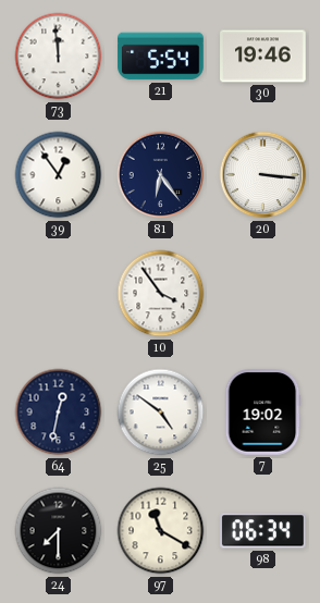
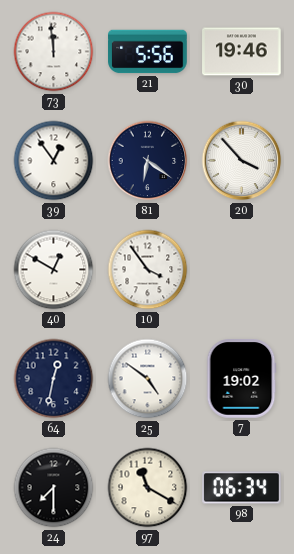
21: 5:54 -> 5:56
81: 6:24 -> 6:21
20: 3:16 -> 3:53
40: none -> 12:50
